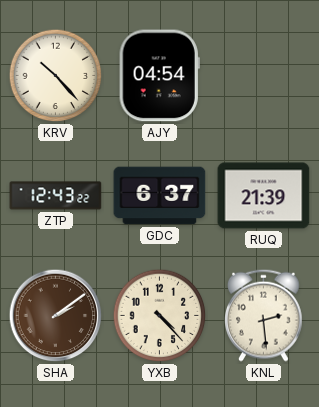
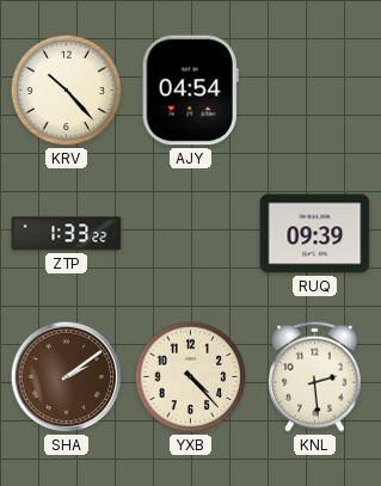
ZTP: 12:43 -> 1:33
GDC: 6:37 -> none
RUQ: 21:39 -> 09:39
